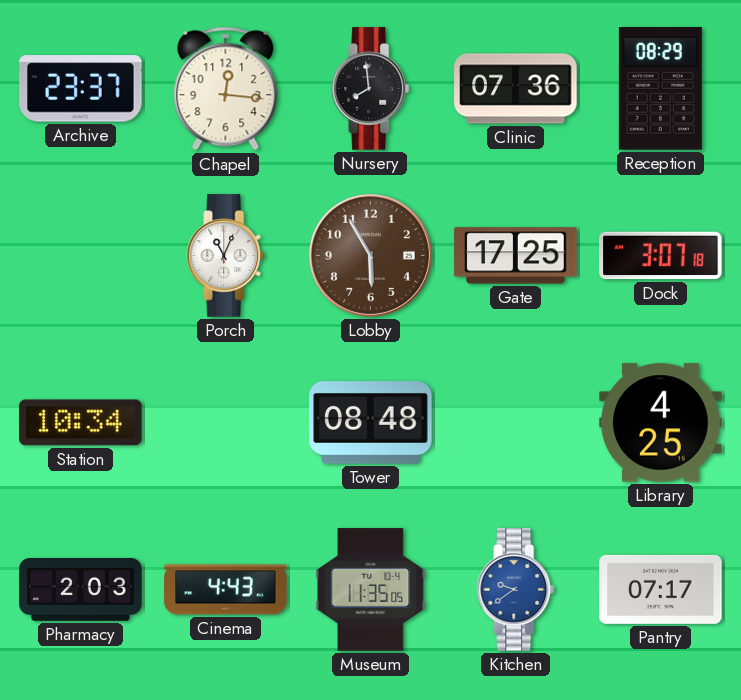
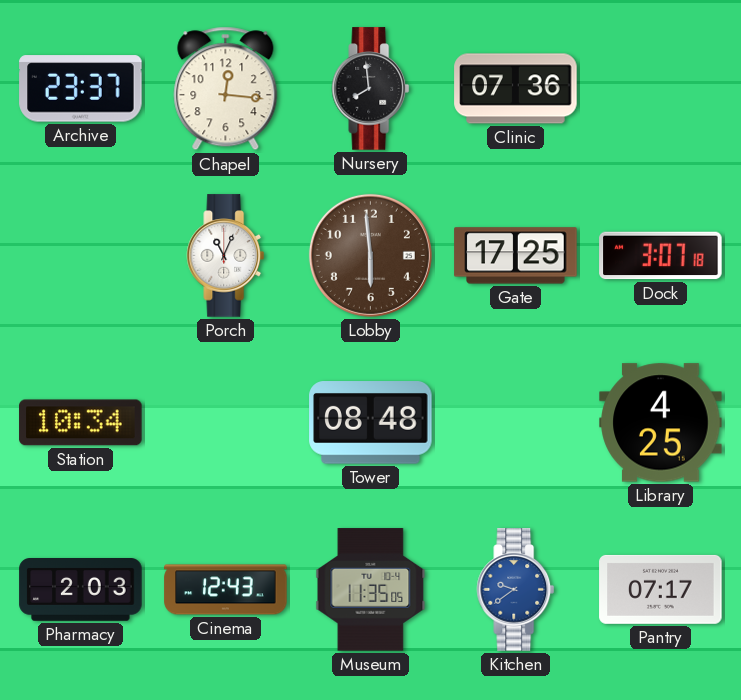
Reception: 08:29 -> none
Lobby: 5:55 -> 5:59
Cinema: 4:43 -> 12:43
